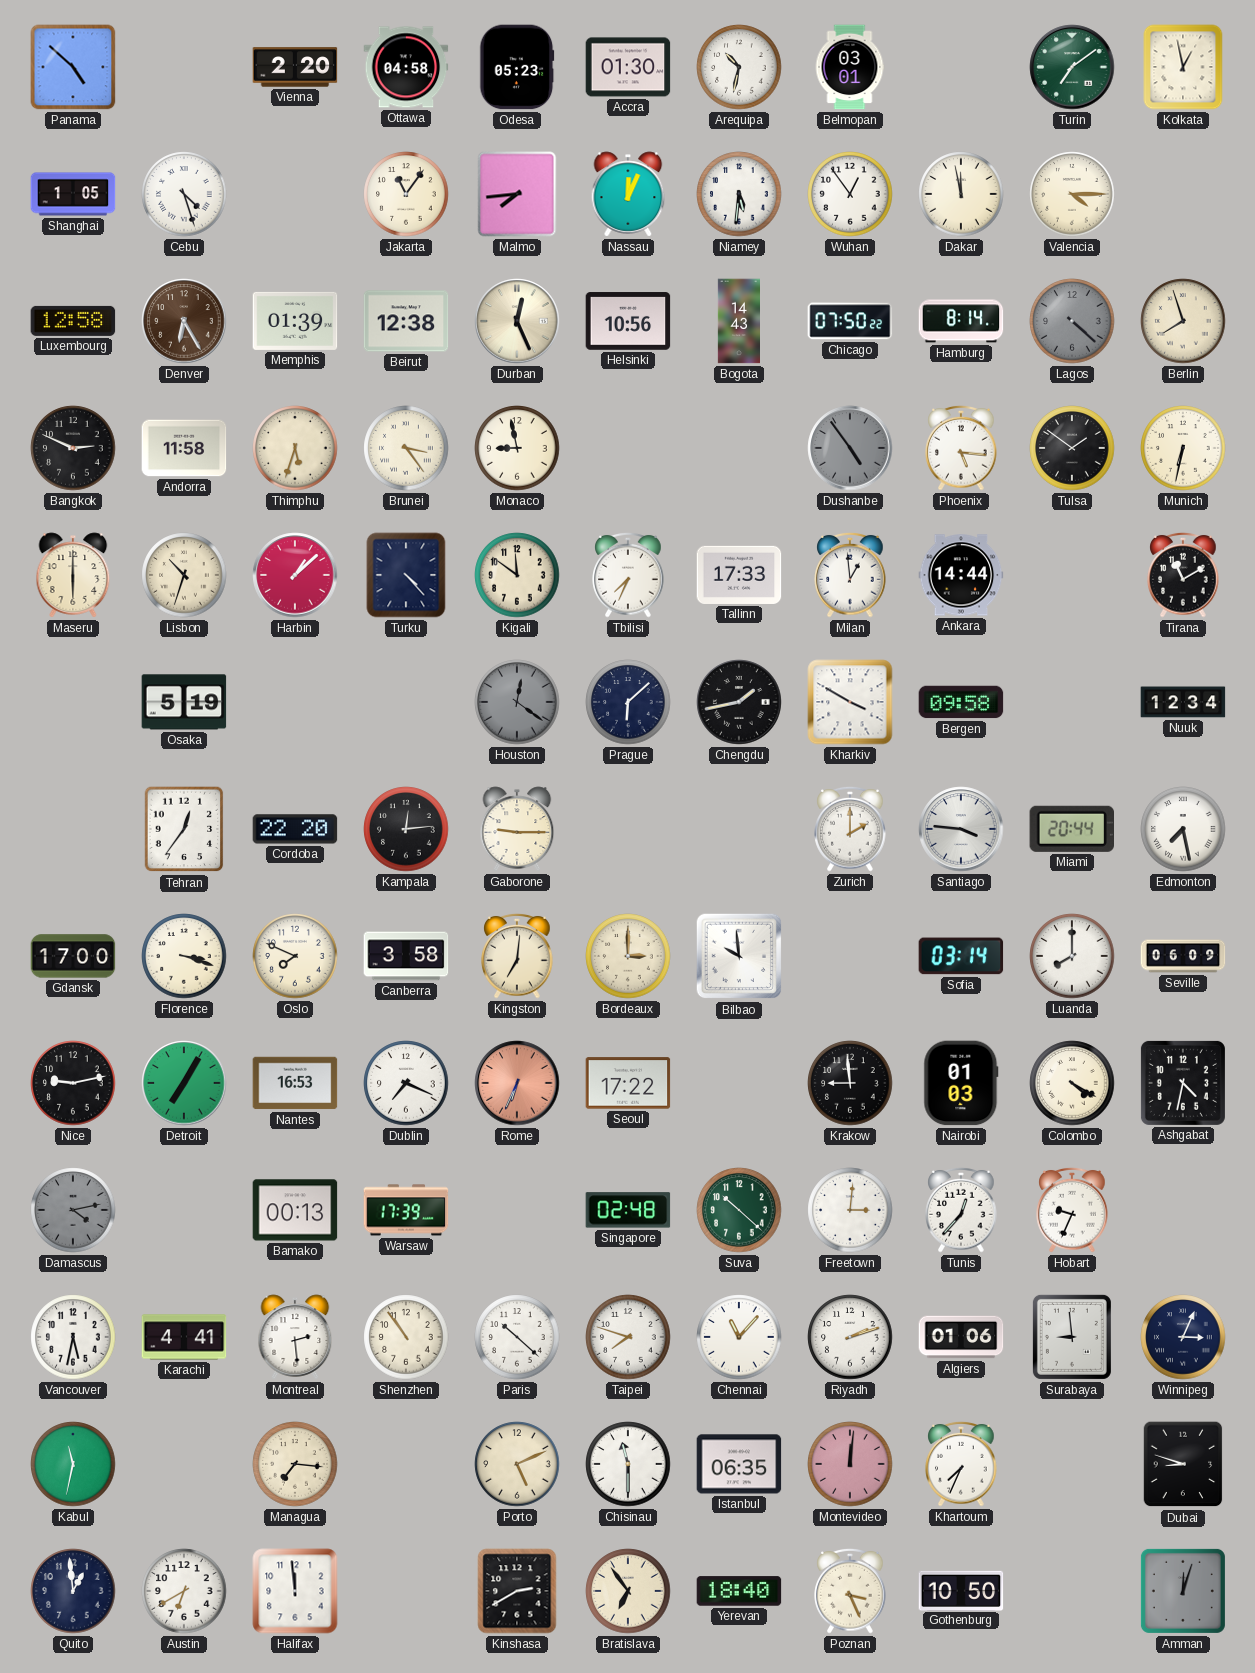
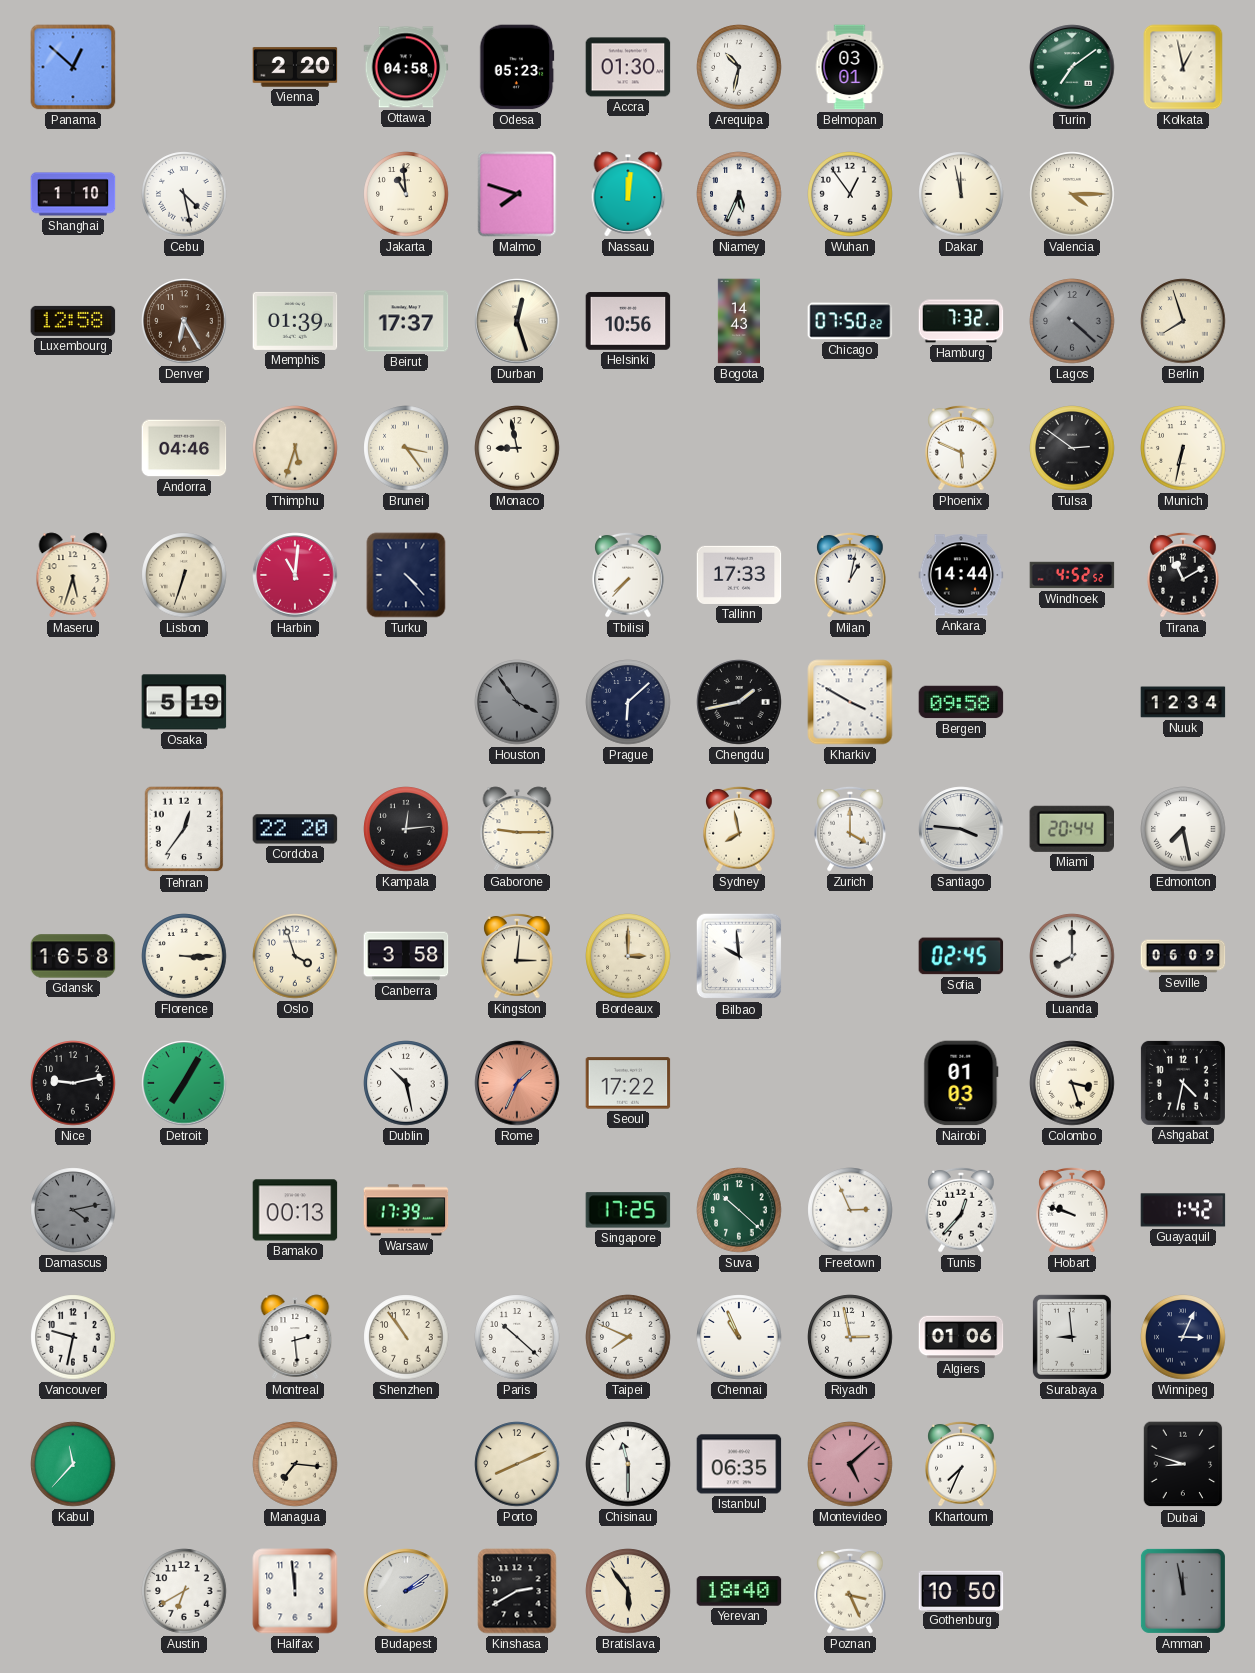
Panama: 4:52 -> 12:52
Shanghai: 1:05 -> 1:10
Cebu: 4:27 -> 4:28
Jakarta: 11:06 -> 10:59
Malmo: 7:44 -> 7:48
Nassau: 12:04 -> 12:01
Niamey: 5:31 -> 5:34
Beirut: 12:38 -> 17:37
Durban: 12:26 -> 12:27
Hamburg: 8:14 -> 7:32
Bangkok: 2:49 -> none
Andorra: 11:58 -> 04:46
Dushanbe: 4:54 -> none
Phoenix: 5:16 -> 5:49
Tulsa: 1:51 -> 2:51
Maseru: 6:00 -> 5:33
Lisbon: 10:33 -> 6:33
Harbin: 1:08 -> 11:01
Kigali: 11:51 -> none
Tbilisi: 7:34 -> 7:37
Milan: 12:59 -> 1:02
Windhoek: none -> 4:52
Houston: 12:21 -> 3:54
Sydney: none -> 7:58
Zurich: 2:00 -> 4:00
Gdansk: 17:00 -> 16:58
Florence: 3:18 -> 3:15
Oslo: 7:49 -> 3:57
Kingston: 7:01 -> 3:01
Sofia: 03:14 -> 02:45
Nantes: 16:53 -> none
Dublin: 7:19 -> 10:28
Rome: 6:34 -> 1:34
Krakow: 8:59 -> none
Colombo: 4:20 -> 3:27
Singapore: 02:48 -> 17:25
Freetown: 3:01 -> 2:56
Hobart: 9:34 -> 9:48
Guayaquil: none -> 1:42
Vancouver: 5:32 -> 9:32
Karachi: 4:41 -> none
Taipei: 7:48 -> 7:49
Chennai: 11:07 -> 10:56
Riyadh: 2:12 -> 2:58
Kabul: 11:32 -> 11:37
Porto: 5:11 -> 8:11
Montevideo: 12:01 -> 5:08
Quito: 12:59 -> none
Budapest: none -> 2:09
Bratislava: 6:54 -> 5:54
Amman: 12:03 -> 11:58
